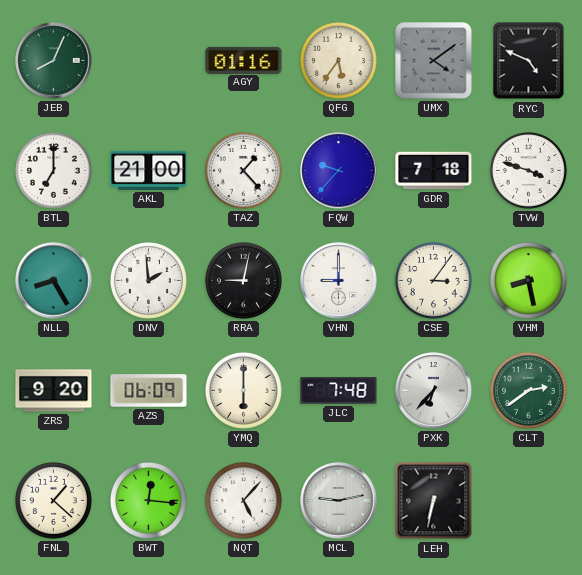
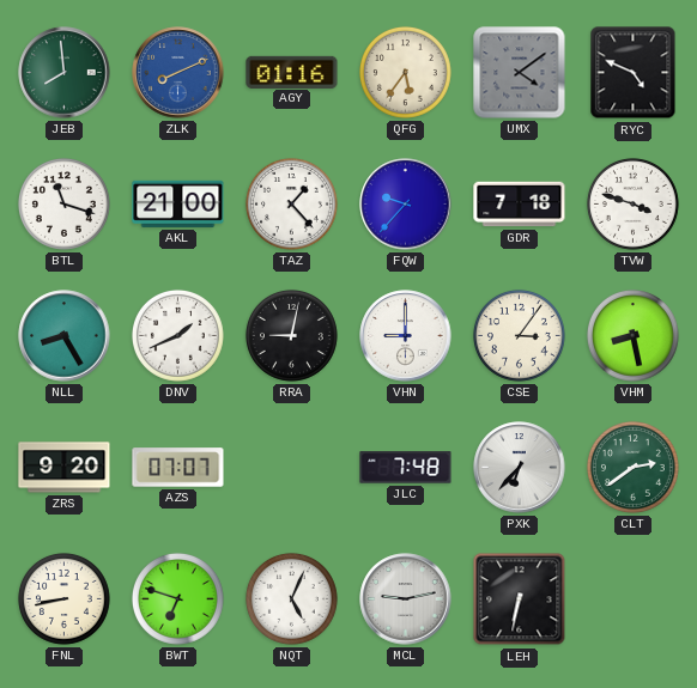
JEB: 8:04 -> 7:59
ZLK: none -> 8:11
BTL: 7:00 -> 11:18
DNV: 1:59 -> 1:41
AZS: 06:09 -> 07:07
YMQ: 6:00 -> none
FNL: 1:22 -> 8:43
BWT: 12:16 -> 6:48
NQT: 5:07 -> 5:04
